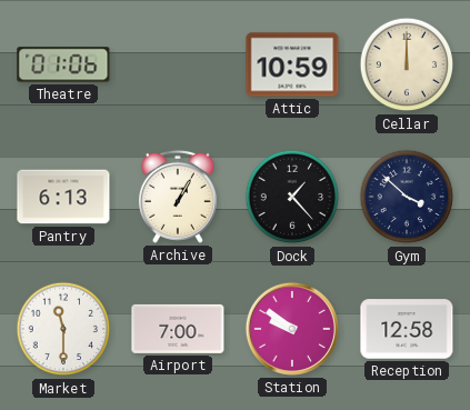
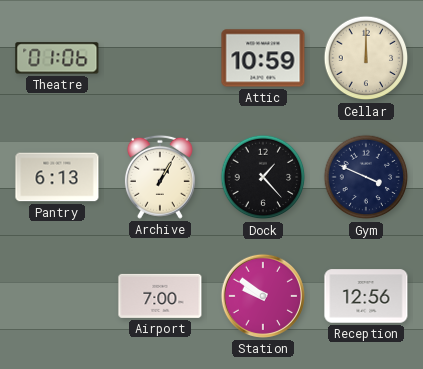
Gym: 3:52 -> 3:49
Market: 11:30 -> none
Reception: 12:58 -> 12:56
